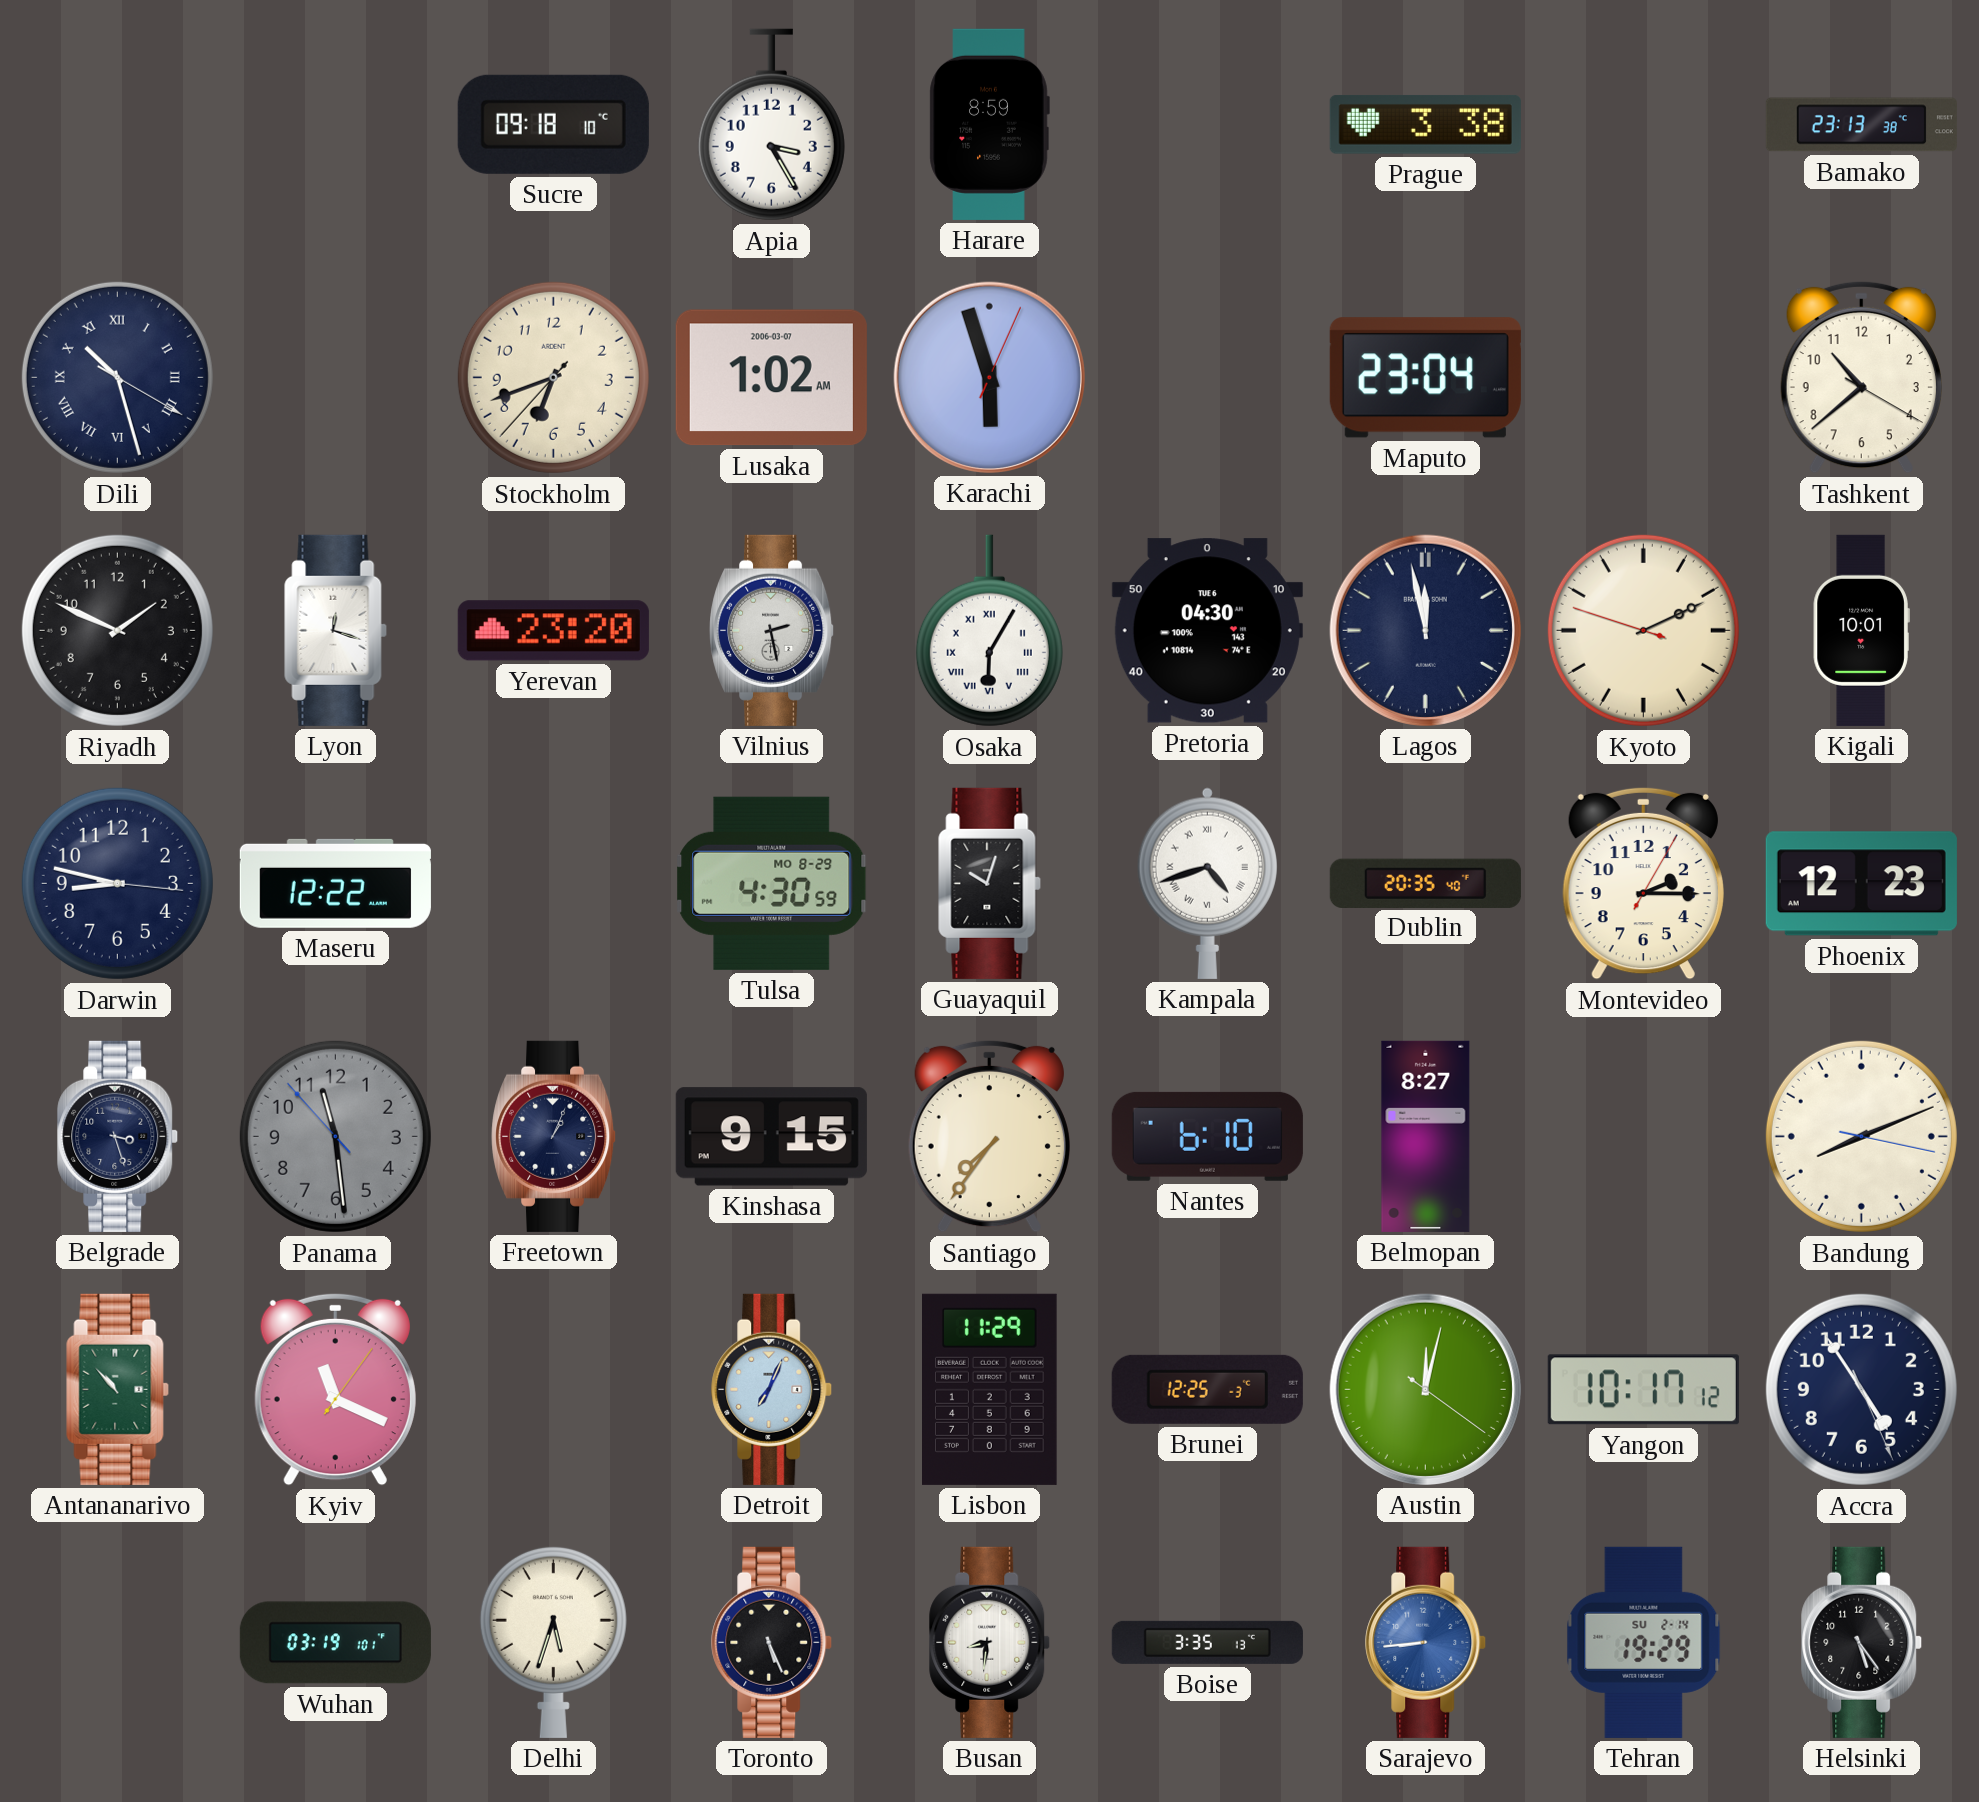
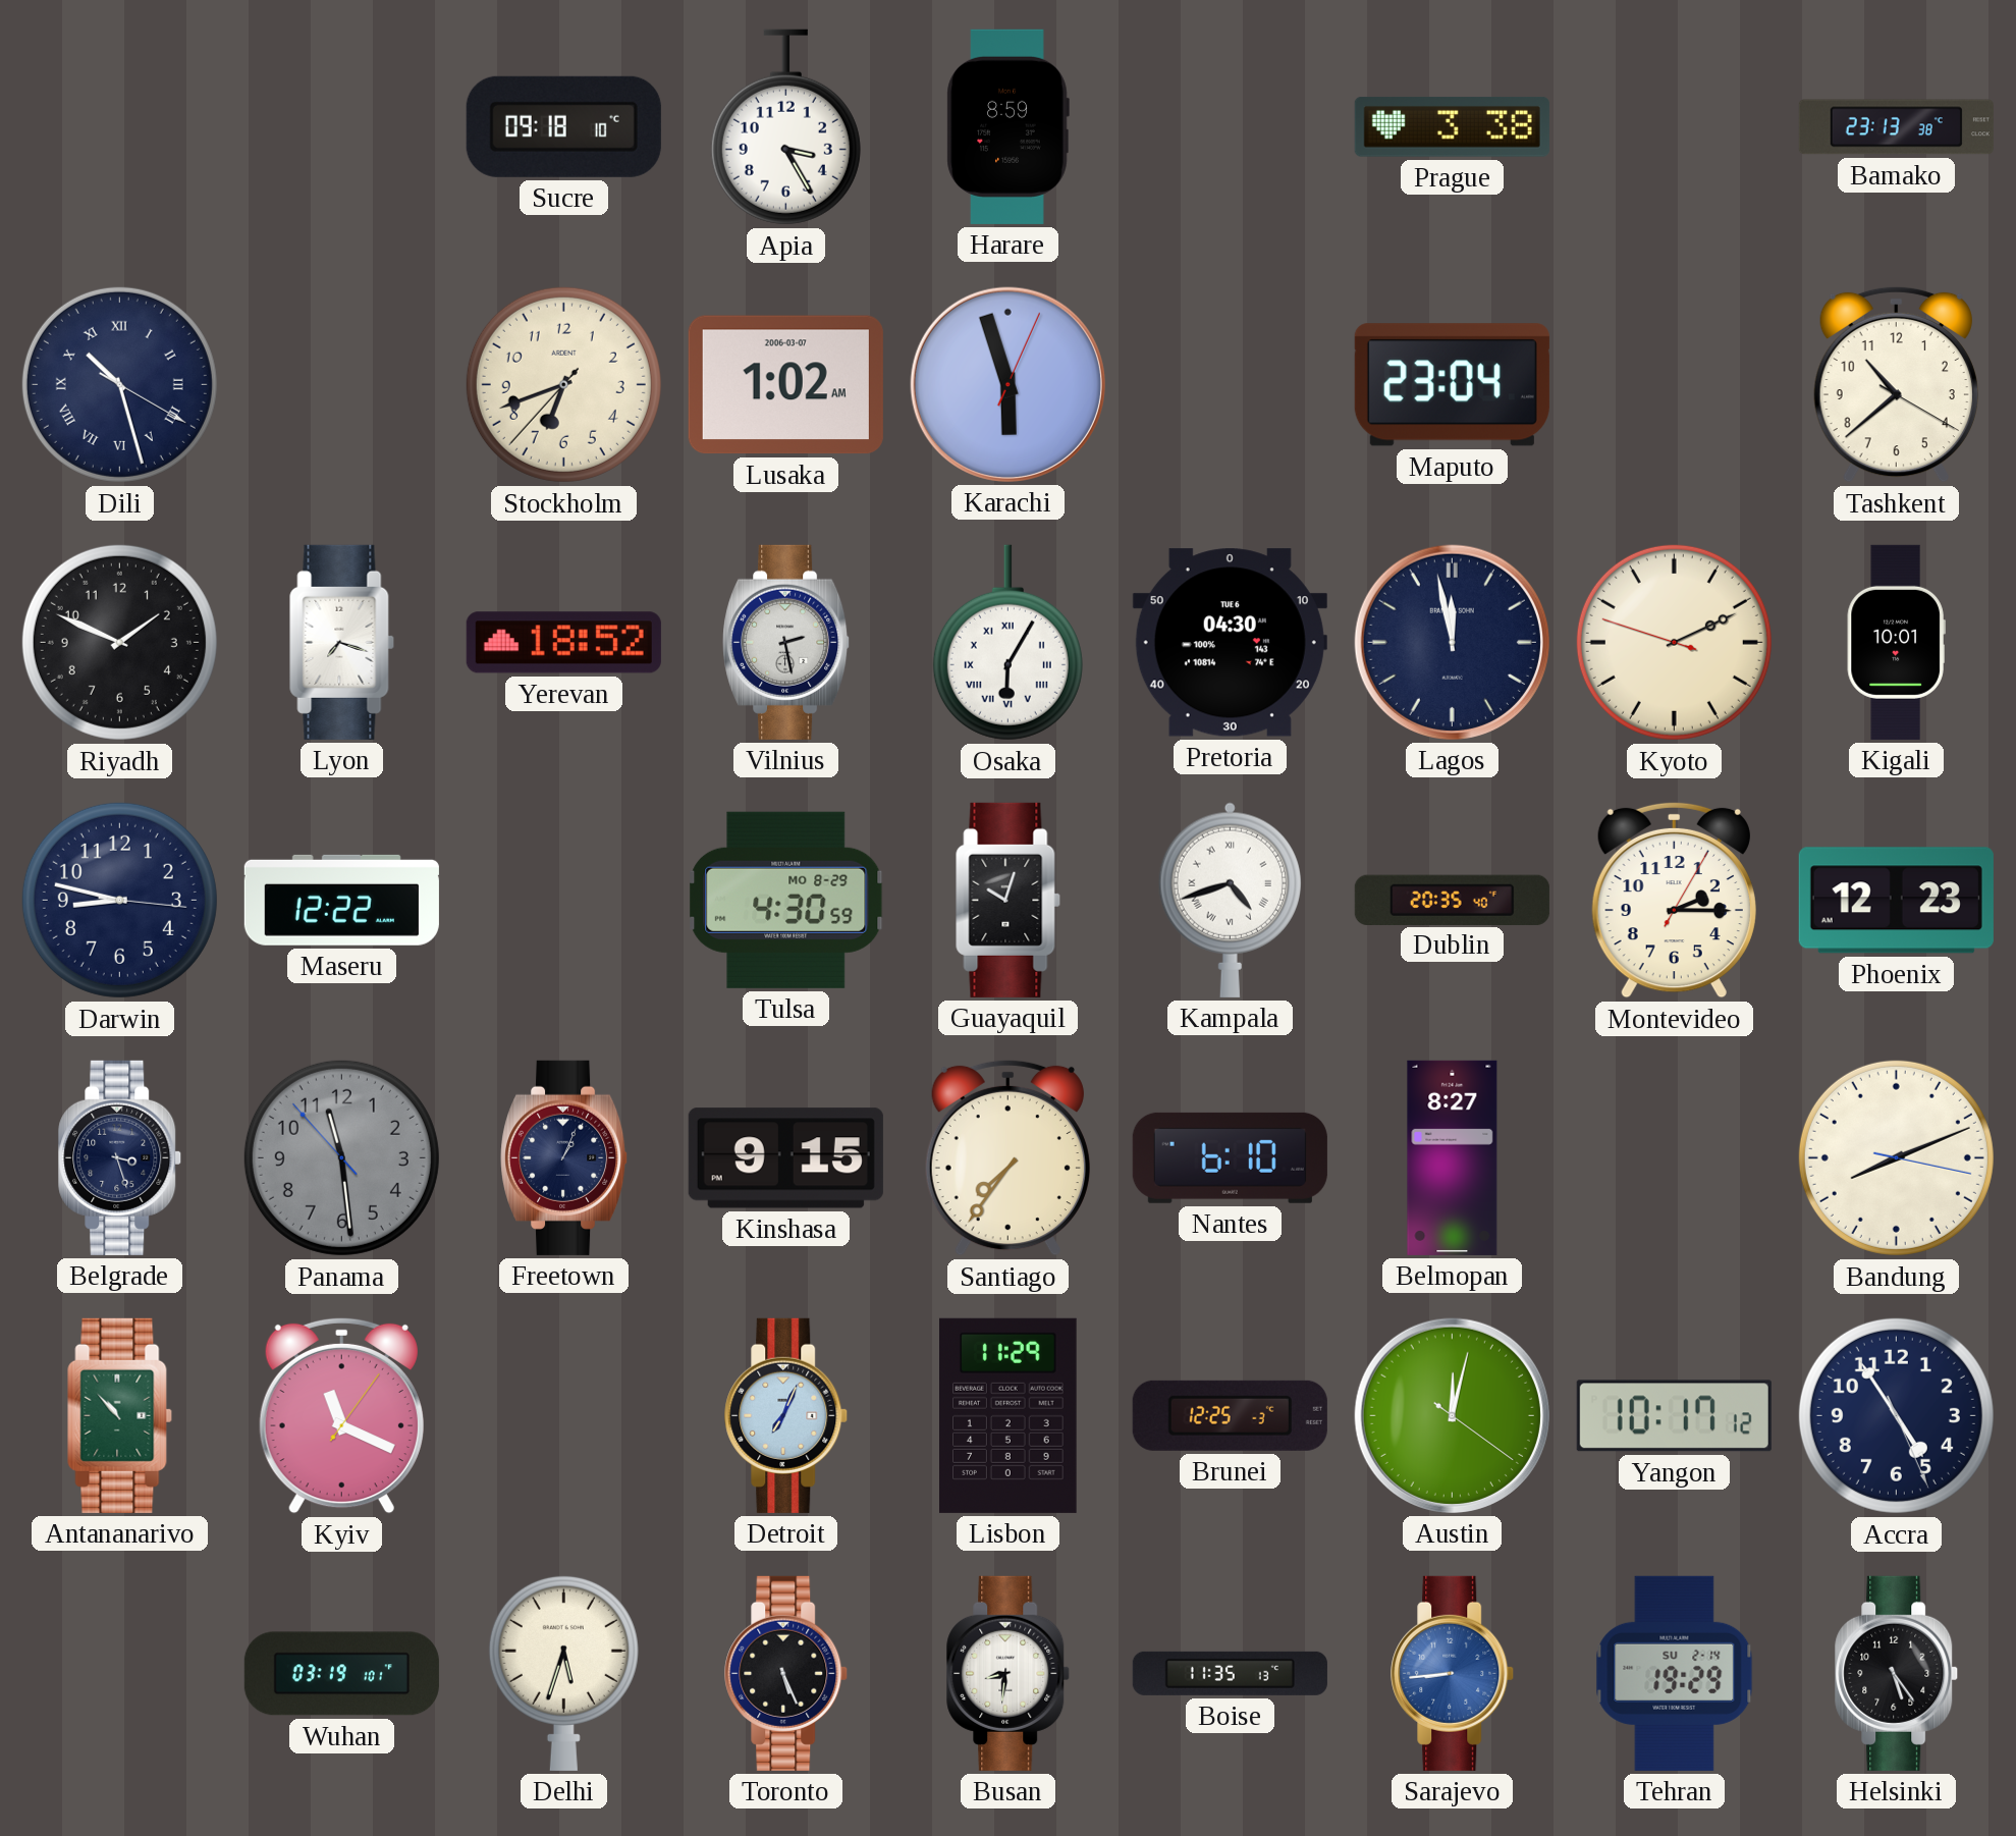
Lyon: 12:18 -> 7:18
Yerevan: 23:20 -> 18:52
Boise: 3:35 -> 11:35
